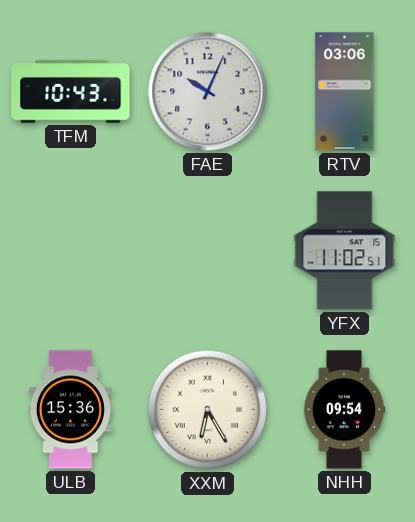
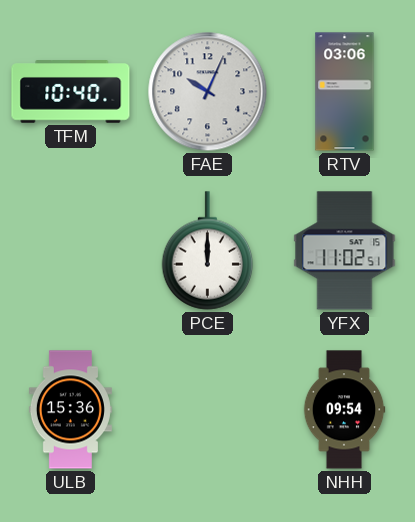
TFM: 10:43 -> 10:40
PCE: none -> 12:00
XXM: 6:25 -> none
